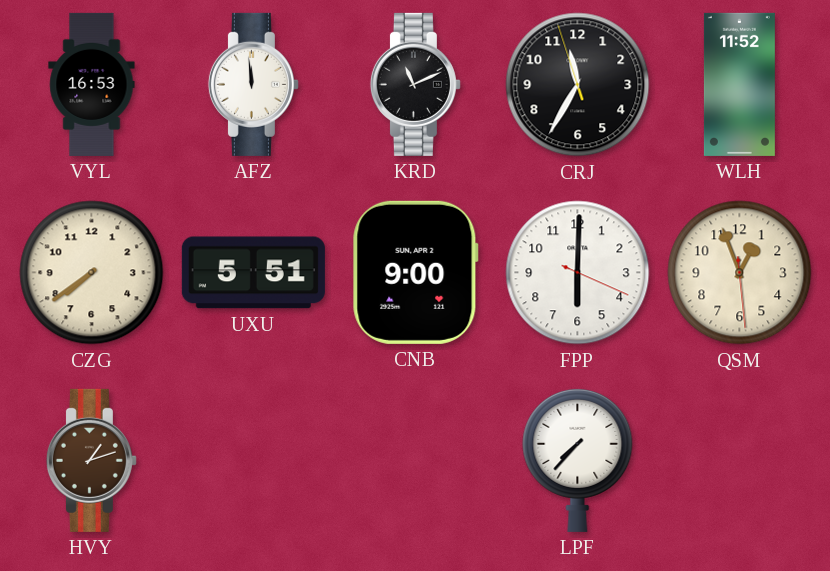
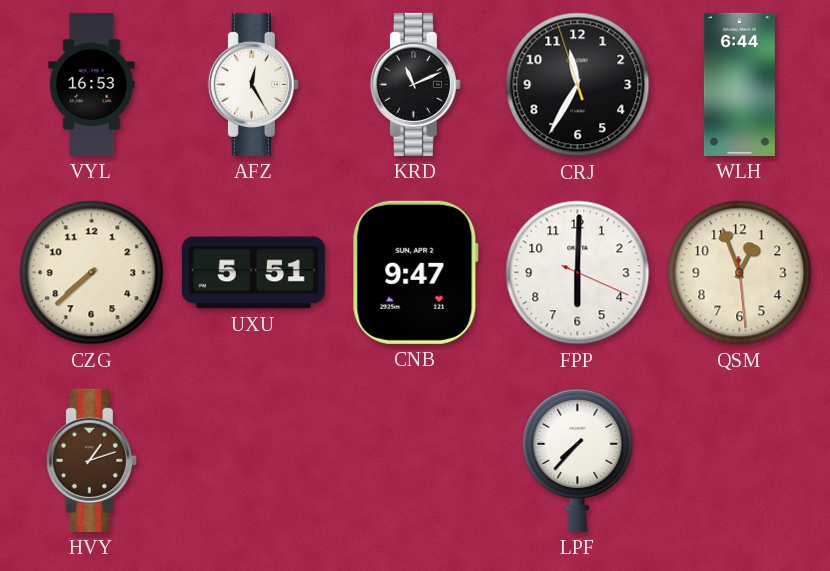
AFZ: 11:59 -> 12:25
WLH: 11:52 -> 6:44
CZG: 7:39 -> 7:38
CNB: 9:00 -> 9:47
